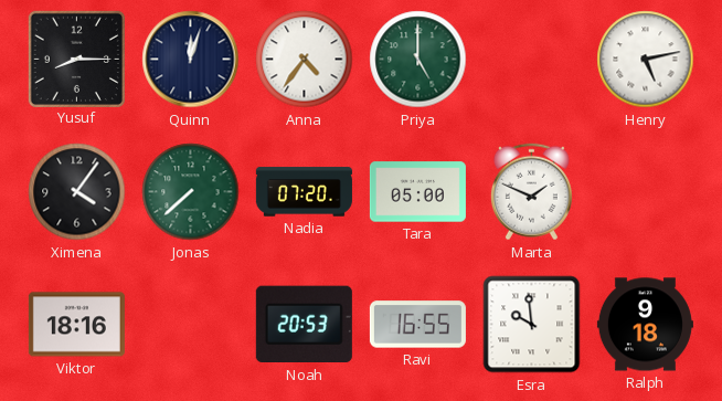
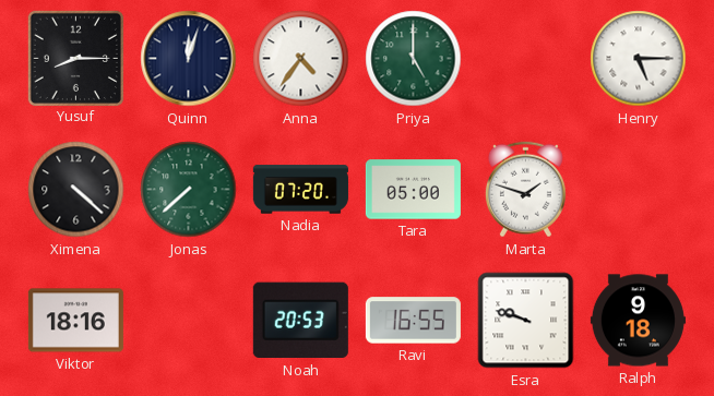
Henry: 5:13 -> 5:15
Ximena: 4:06 -> 4:22
Marta: 1:49 -> 1:48
Esra: 9:59 -> 9:48
